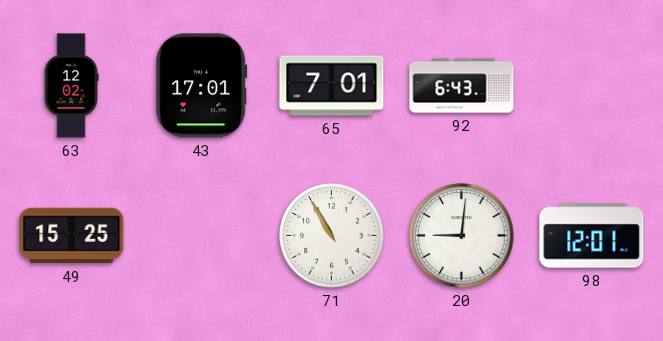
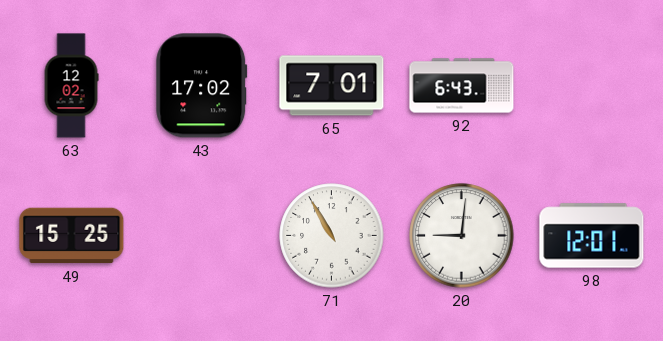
43: 17:01 -> 17:02
